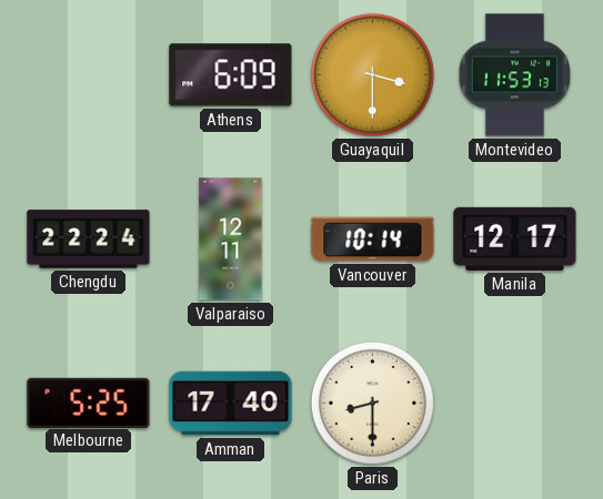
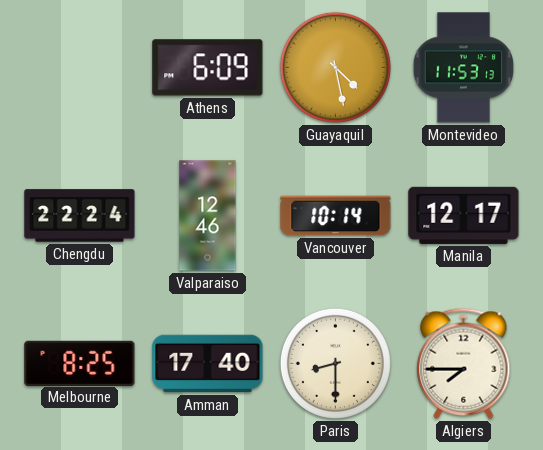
Guayaquil: 3:30 -> 4:28
Valparaiso: 12:11 -> 12:46
Melbourne: 5:25 -> 8:25
Algiers: none -> 7:45
